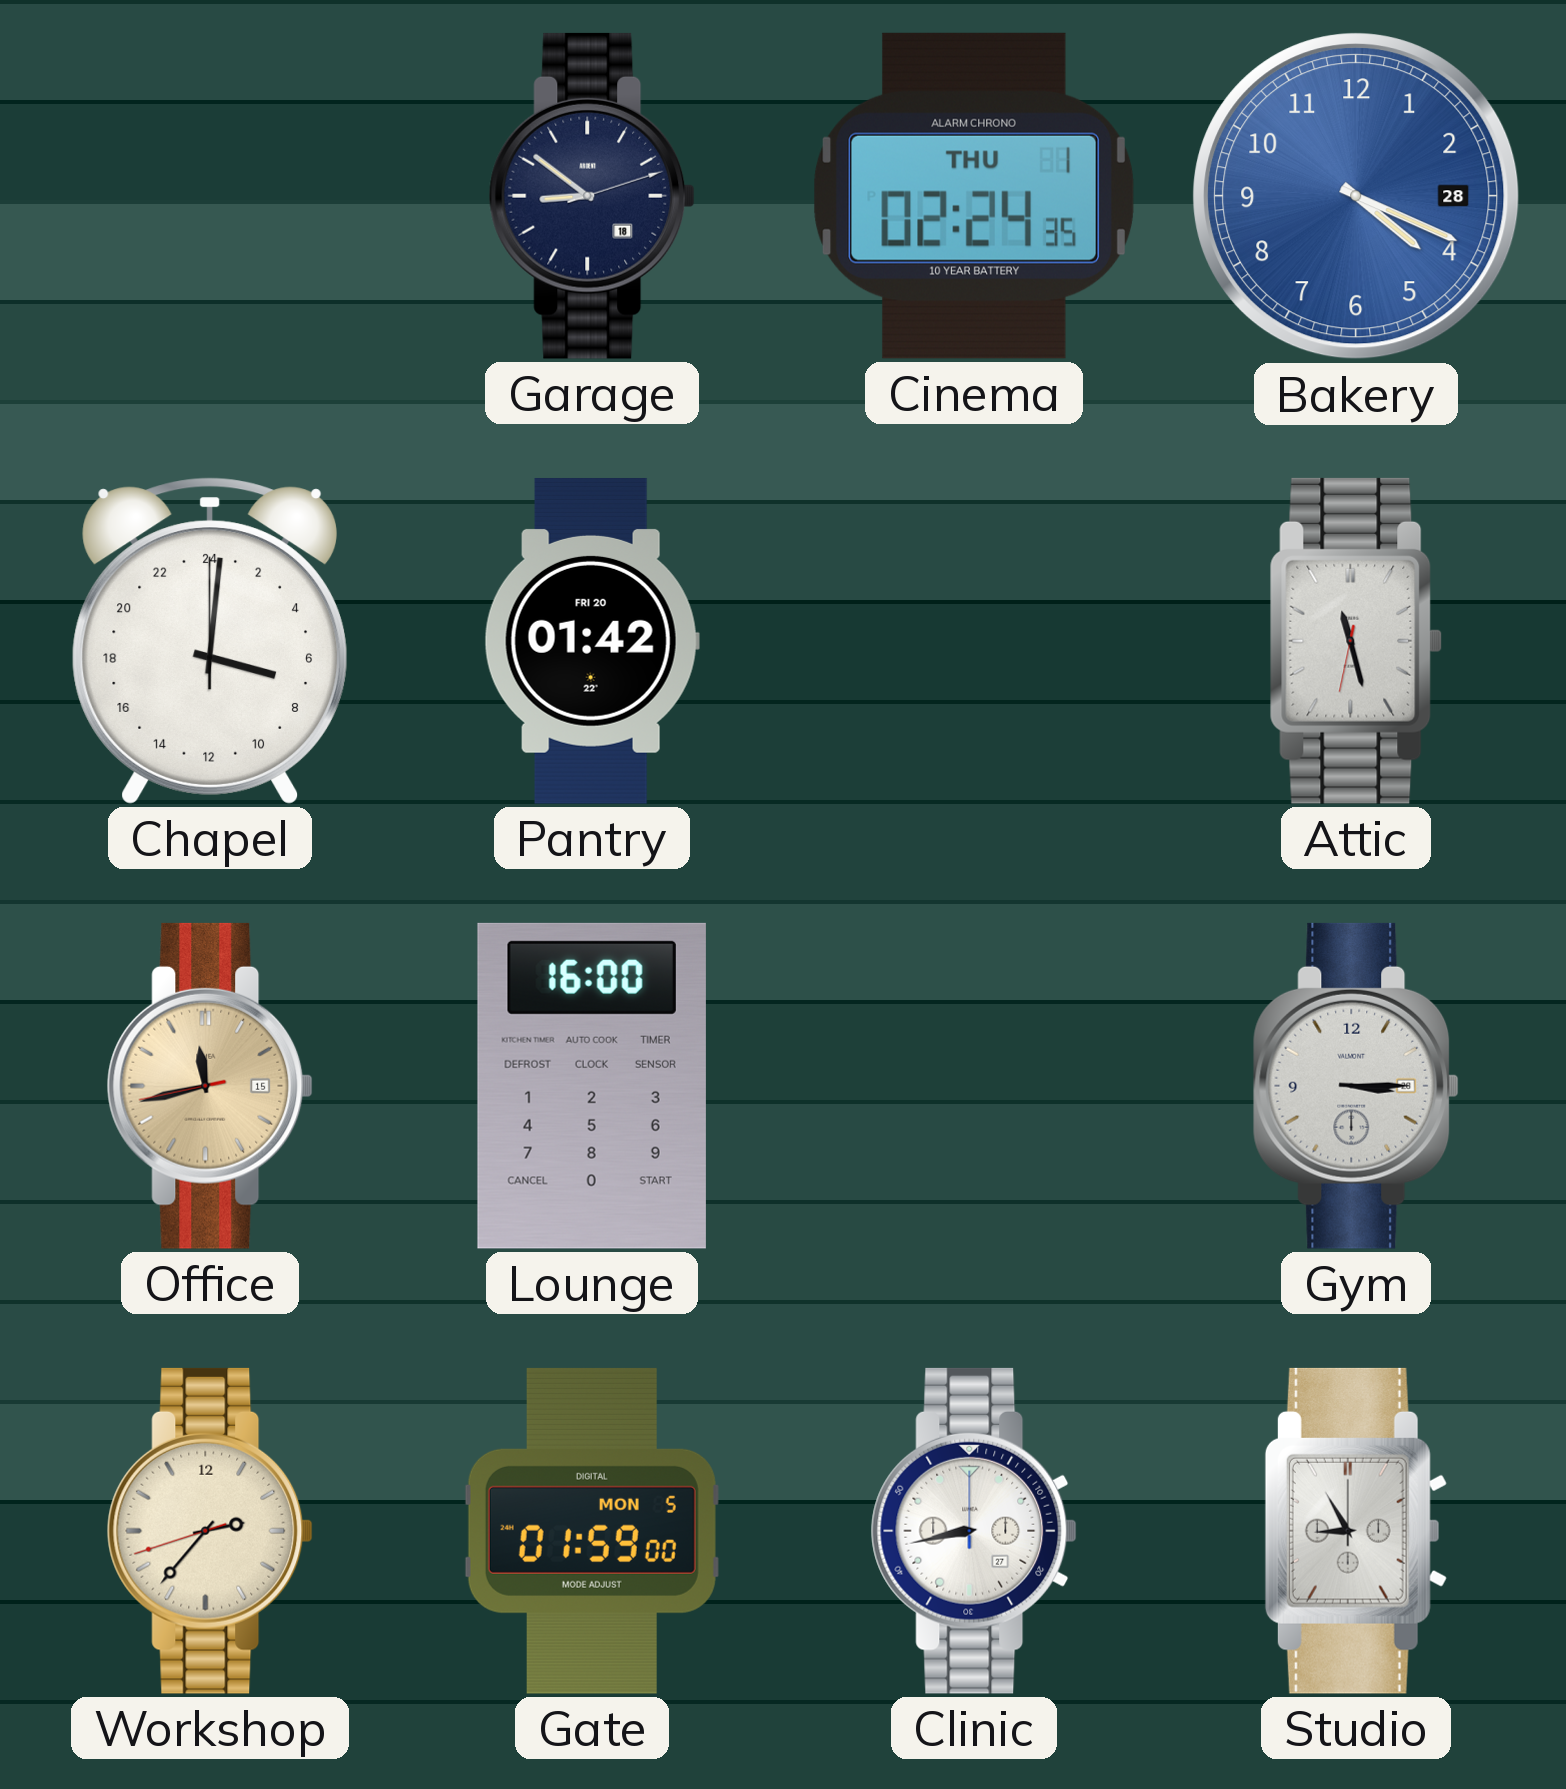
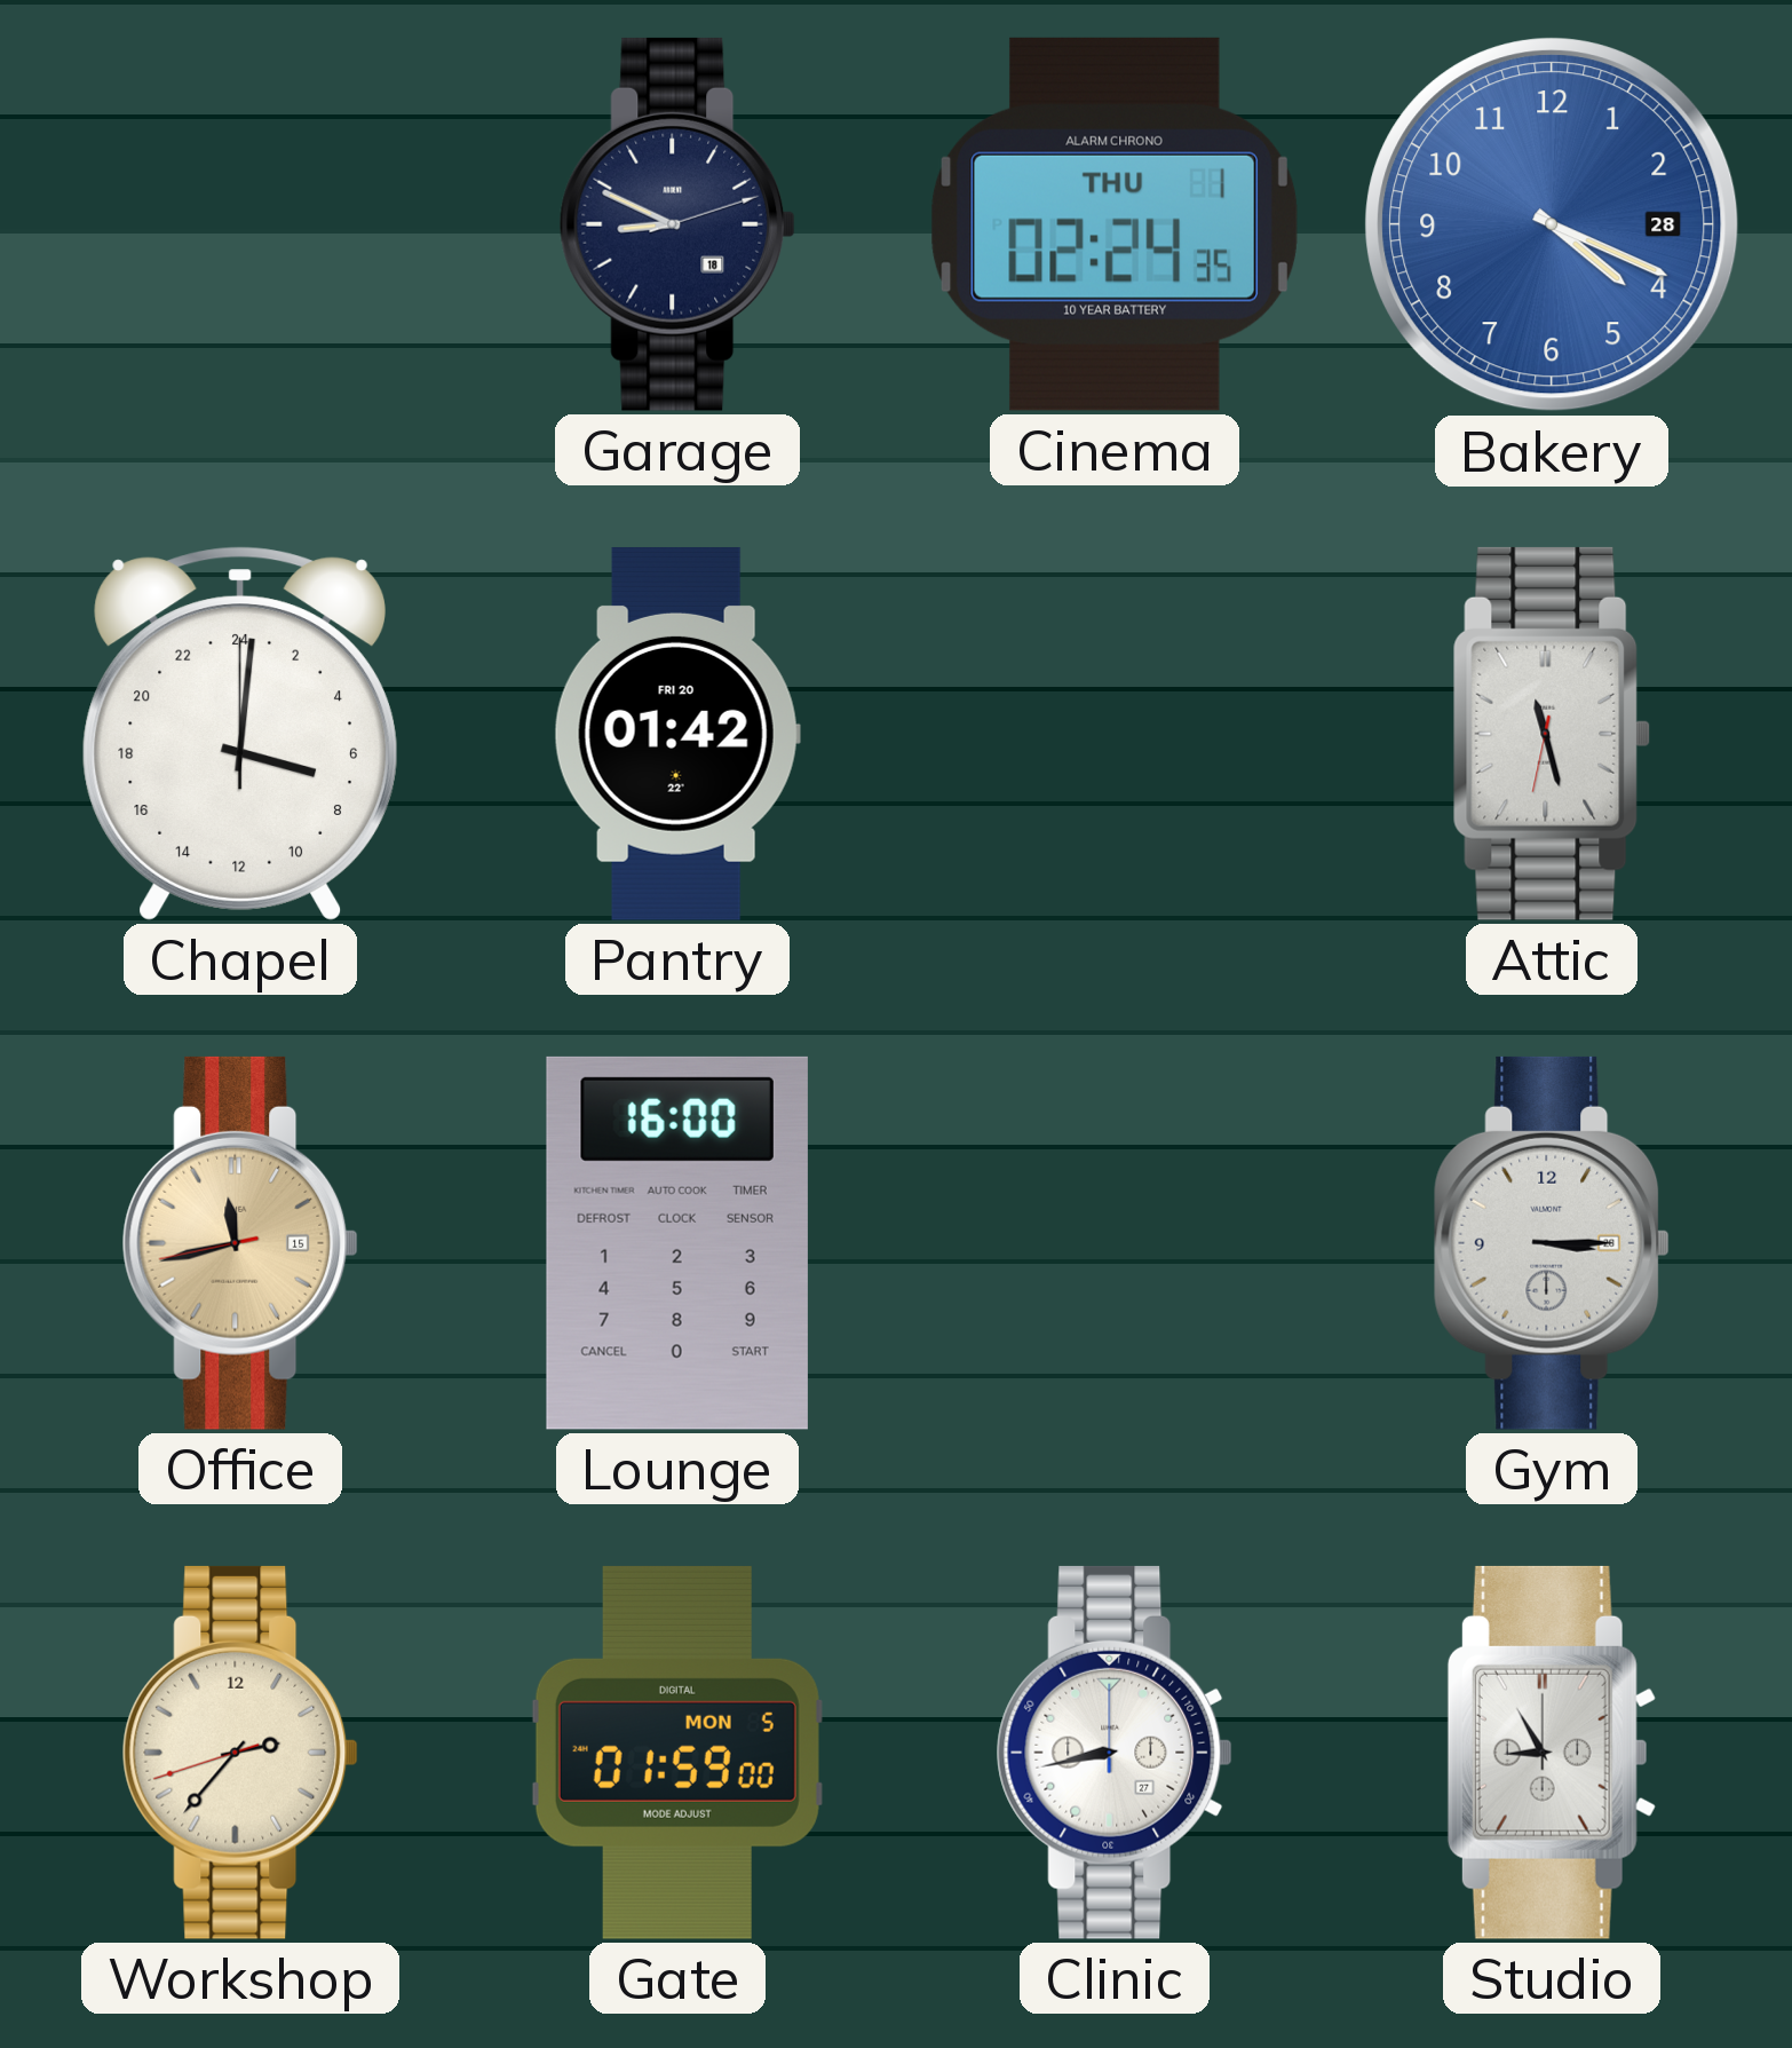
Garage: 8:51 -> 8:49
